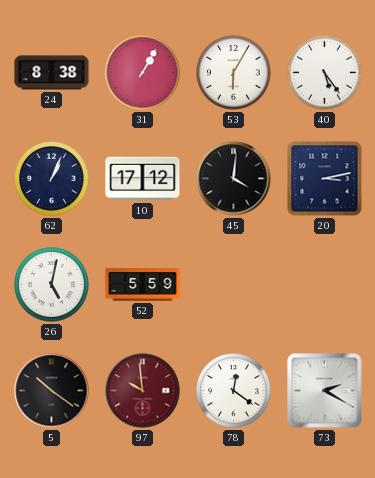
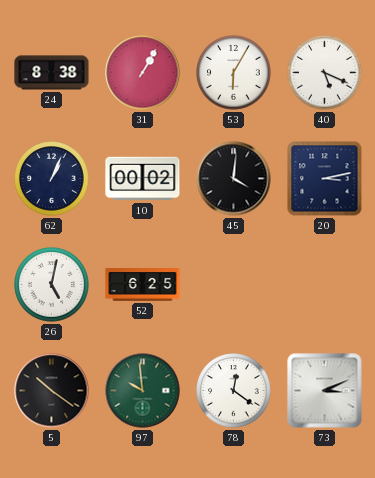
40: 5:24 -> 5:19
10: 17:12 -> 00:02
52: 5:59 -> 6:25
97 dial: burgundy -> green
73: 2:20 -> 3:11
